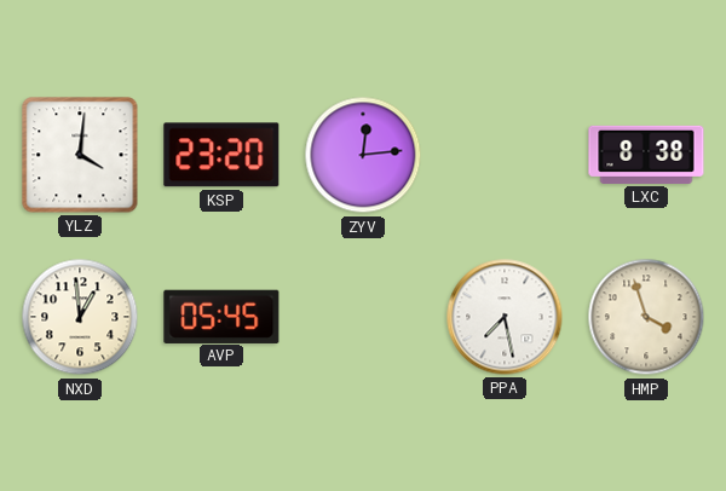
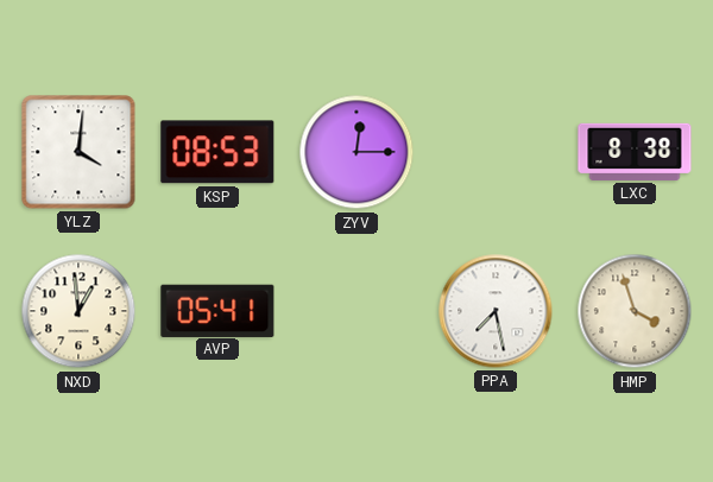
KSP: 23:20 -> 08:53
ZYV: 12:14 -> 12:15
AVP: 05:45 -> 05:41
